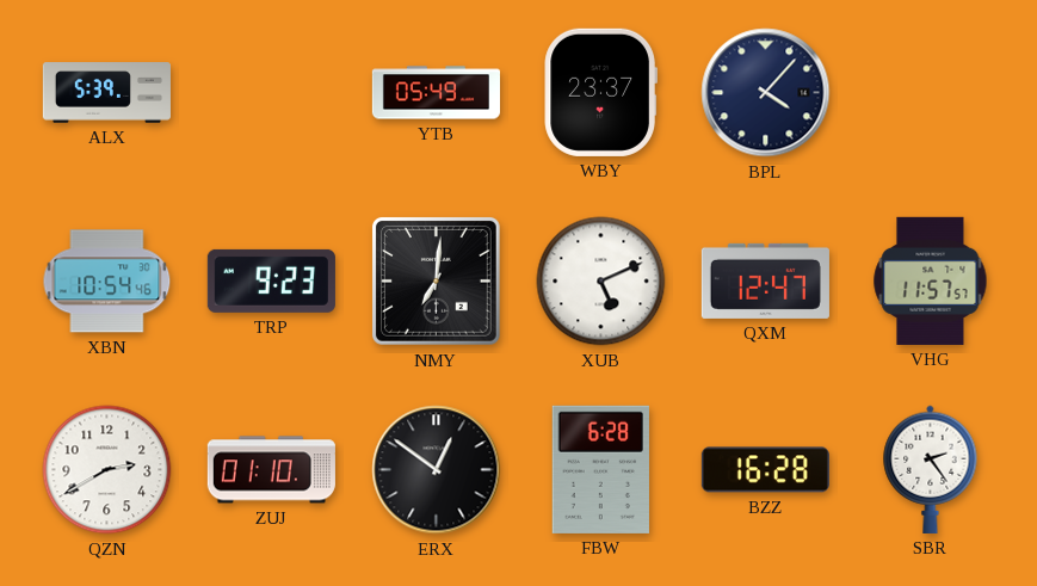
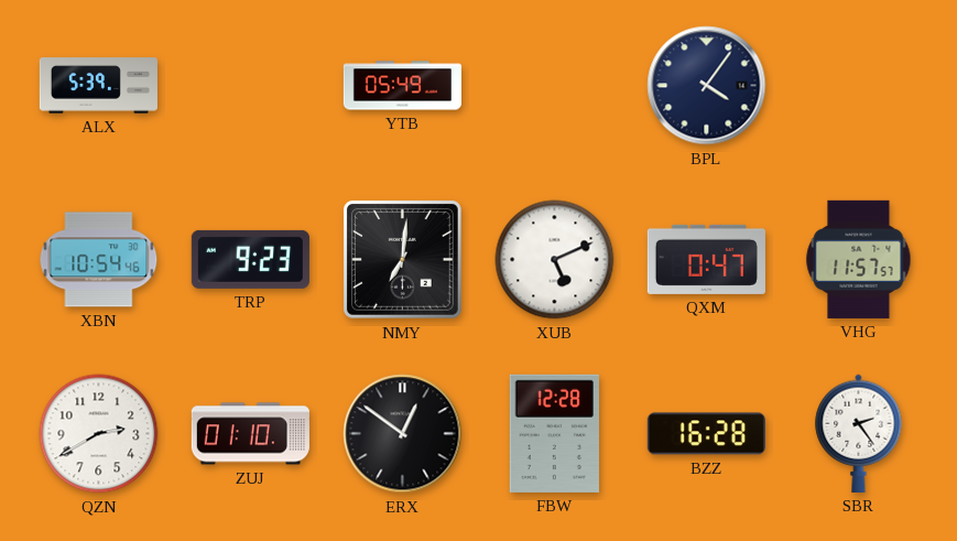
WBY: 23:37 -> none
BPL: 4:07 -> 4:06
QXM: 12:47 -> 0:47
FBW: 6:28 -> 12:28
